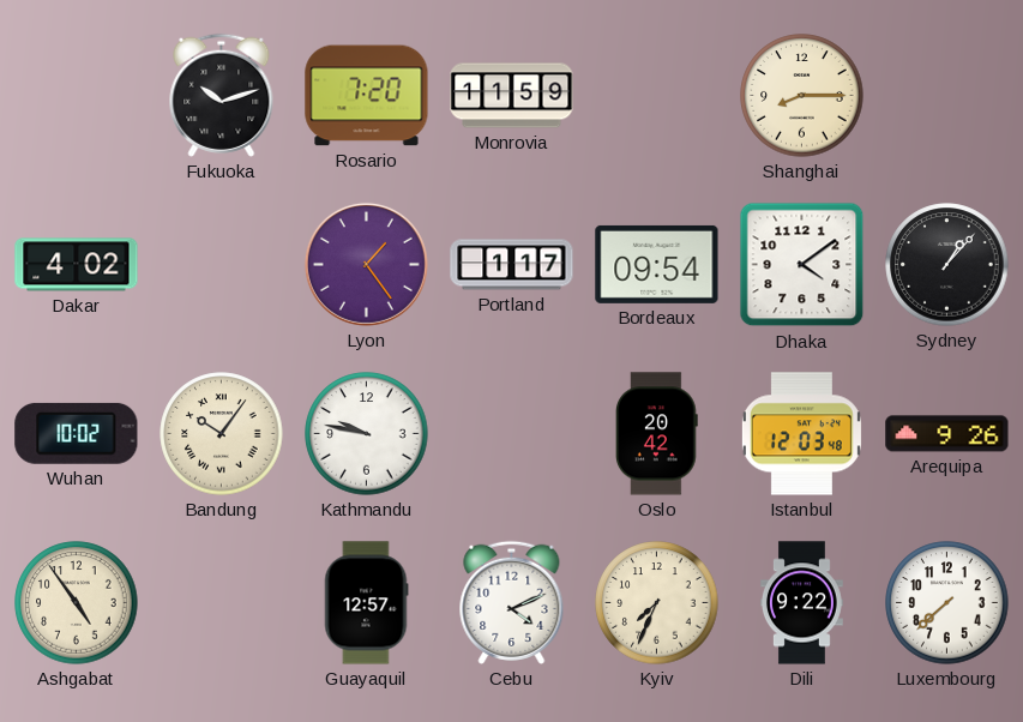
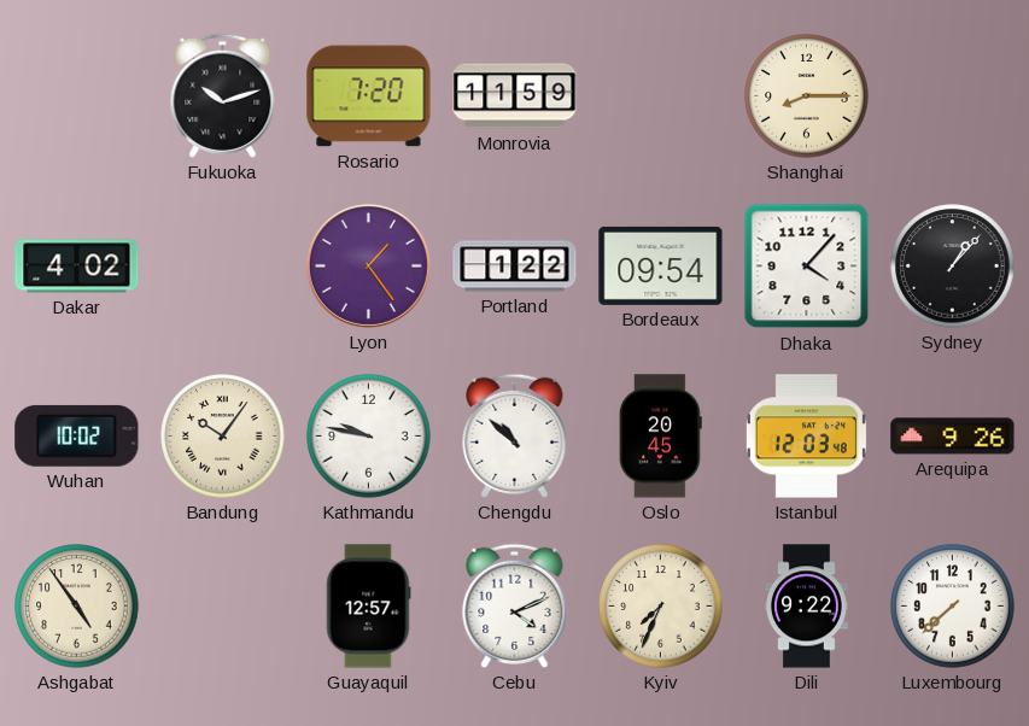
Portland: 1:17 -> 1:22
Dhaka: 4:09 -> 4:07
Chengdu: none -> 10:52
Oslo: 20:42 -> 20:45
